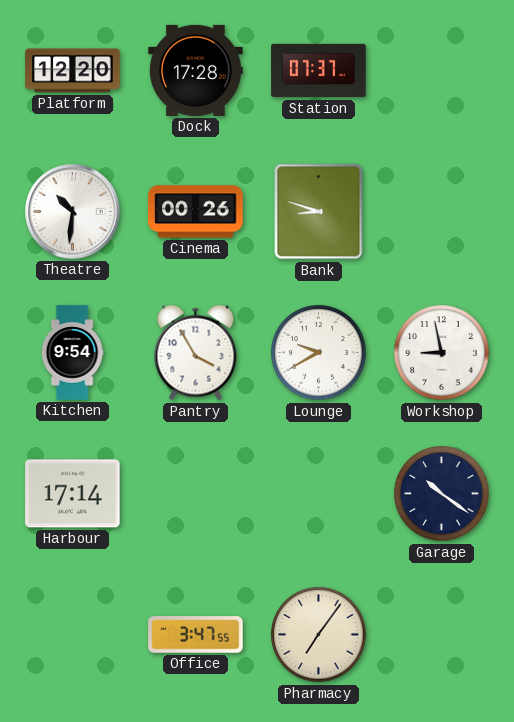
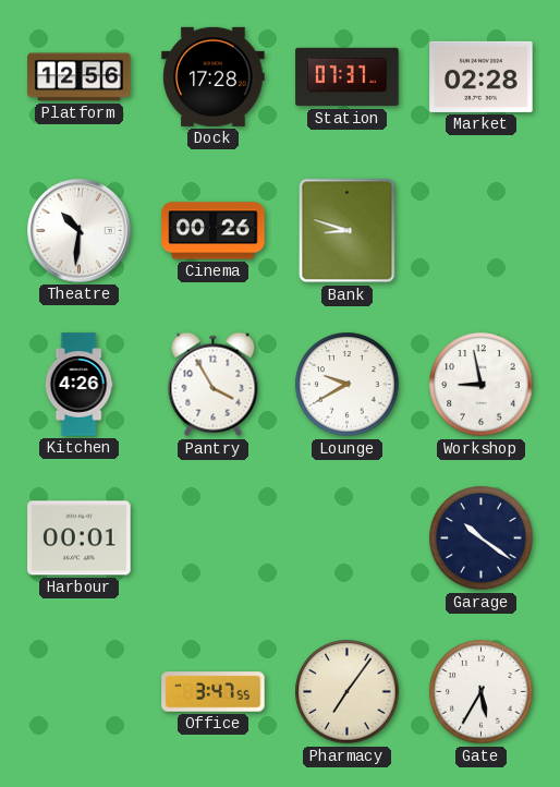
Platform: 12:20 -> 12:56
Market: none -> 02:28
Kitchen: 9:54 -> 4:26
Harbour: 17:14 -> 00:01
Gate: none -> 5:35
